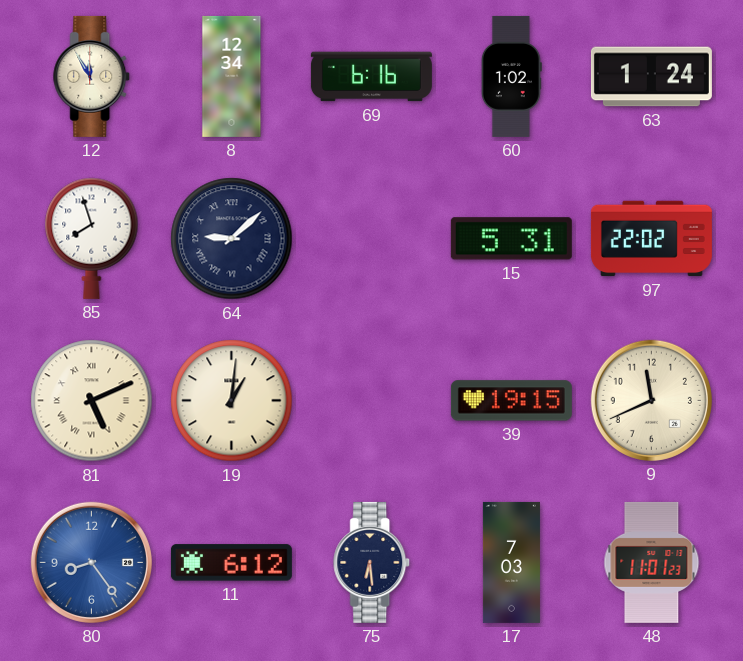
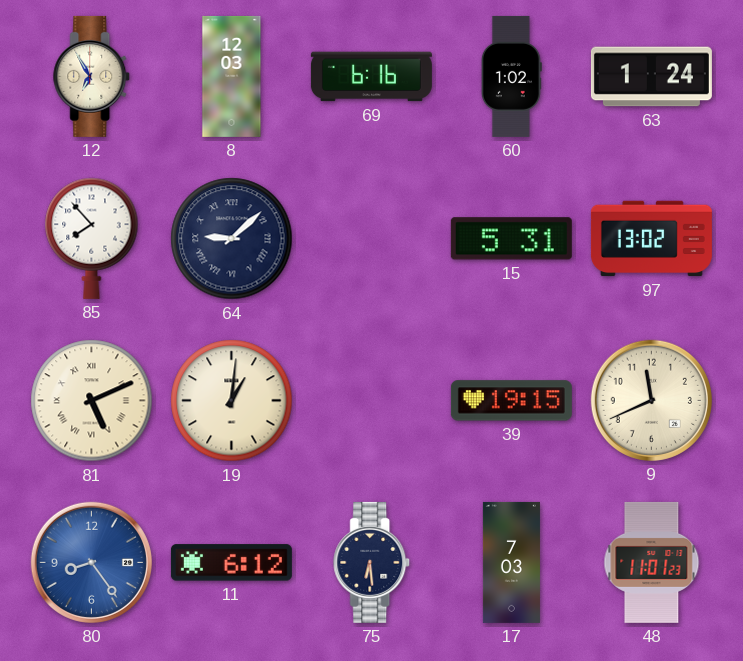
12: 11:55 -> 6:55
8: 12:34 -> 12:03
85: 7:57 -> 7:53
97: 22:02 -> 13:02
